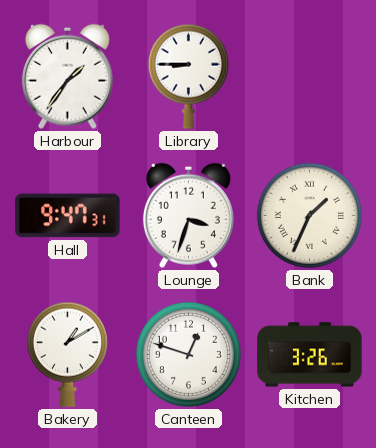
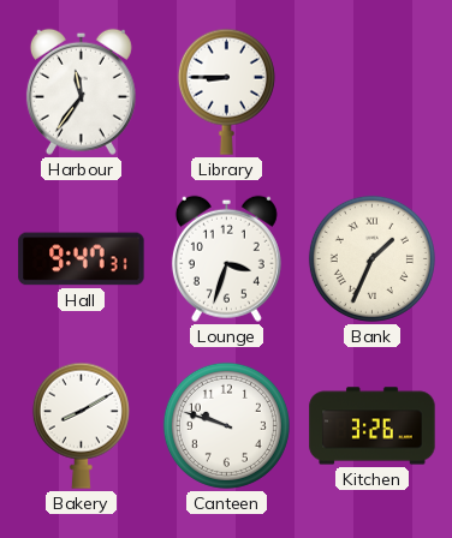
Harbour: 1:36 -> 11:36
Bakery: 1:10 -> 8:10
Canteen: 12:48 -> 9:48
